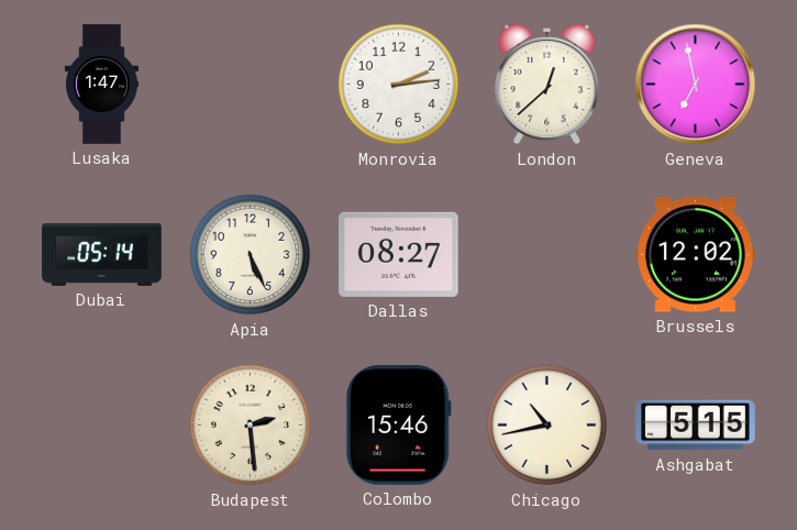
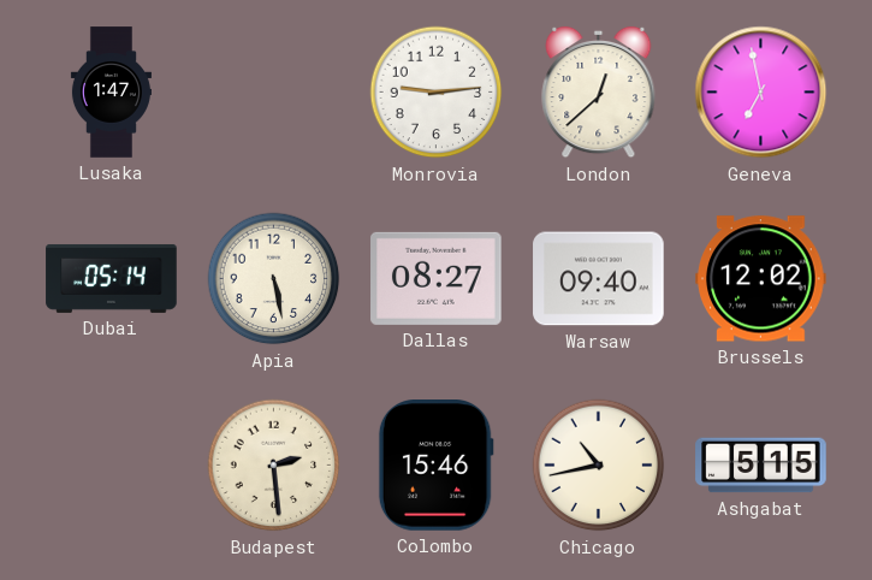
Monrovia: 2:14 -> 9:14
Apia: 5:26 -> 5:28
Warsaw: none -> 09:40
